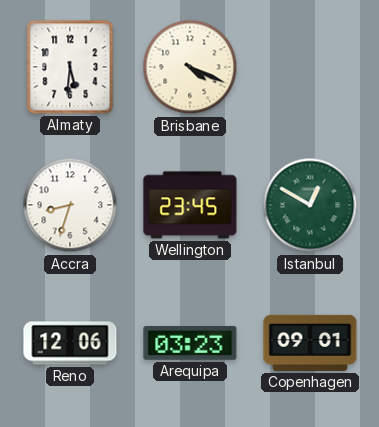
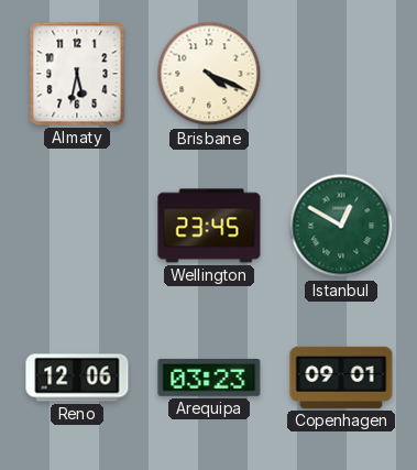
Almaty: 5:31 -> 5:32
Accra: 8:33 -> none
